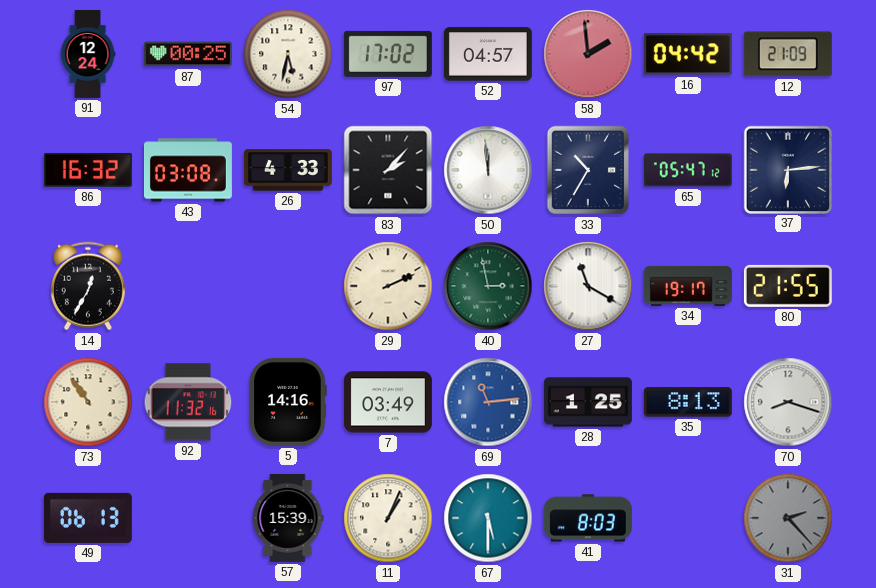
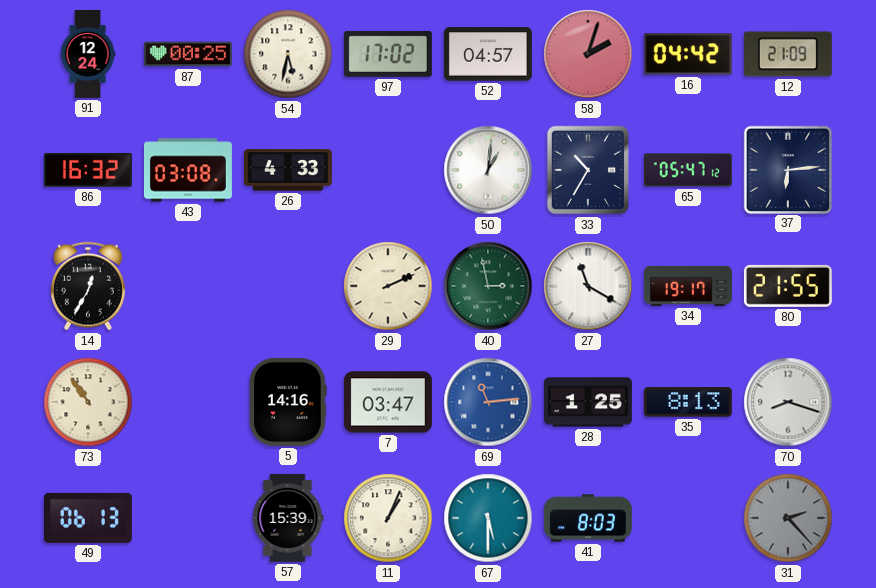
58: 1:59 -> 2:03
83: 2:07 -> none
50: 11:59 -> 1:01
92: 11:32 -> none
7: 03:49 -> 03:47
